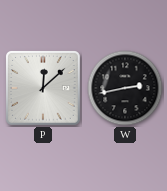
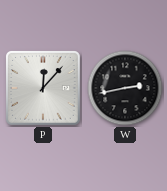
P: 12:08 -> 12:07
